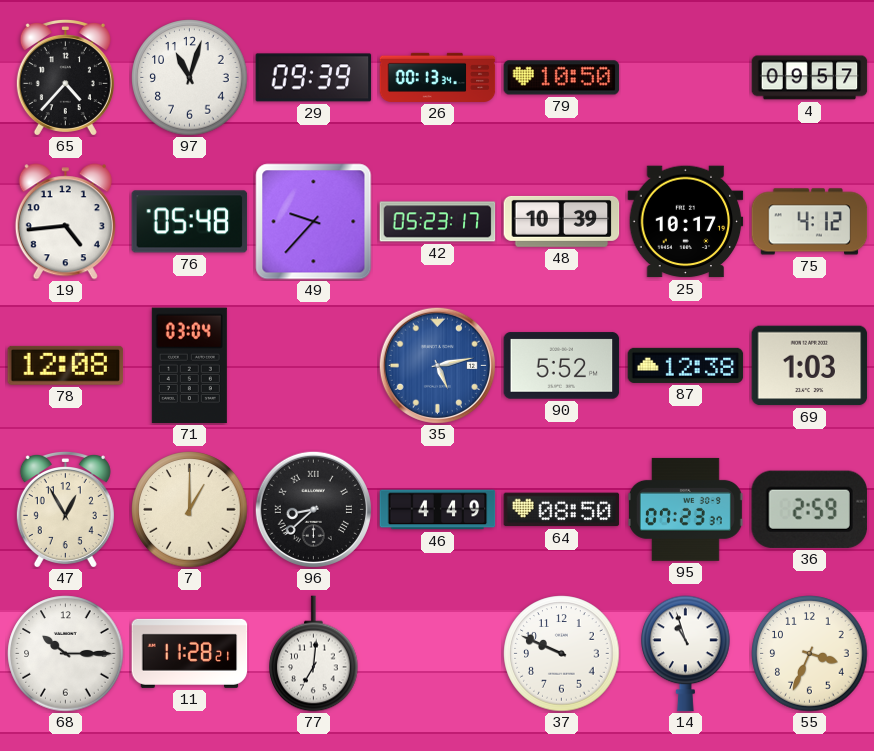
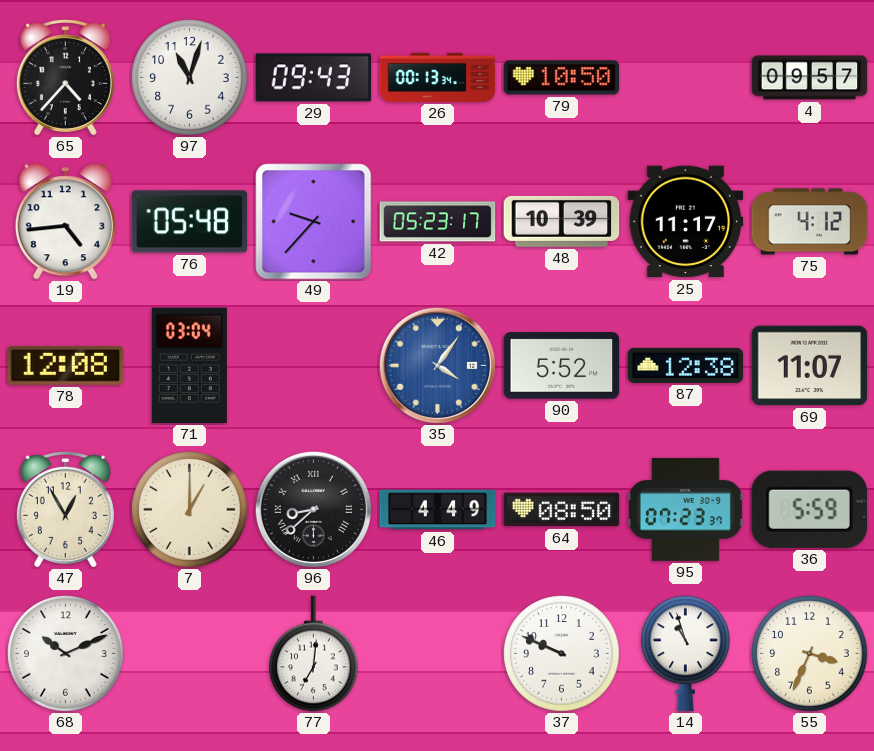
29: 09:39 -> 09:43
25: 10:17 -> 11:17
35: 5:13 -> 4:06
69: 1:03 -> 11:07
36: 2:59 -> 5:59
68: 10:15 -> 10:11
11: 11:28 -> none
